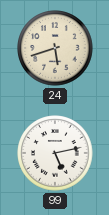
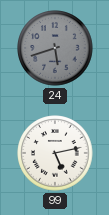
24 dial: cream -> grey
